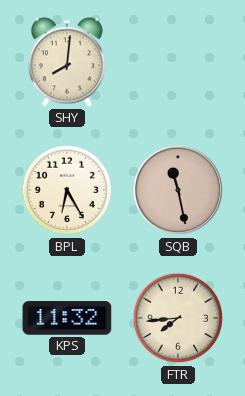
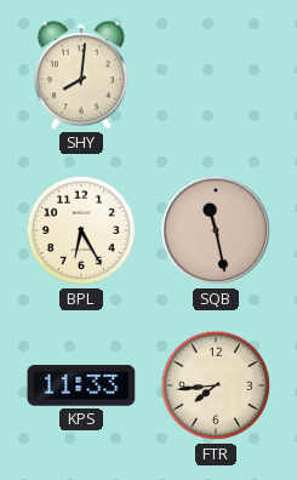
KPS: 11:32 -> 11:33
